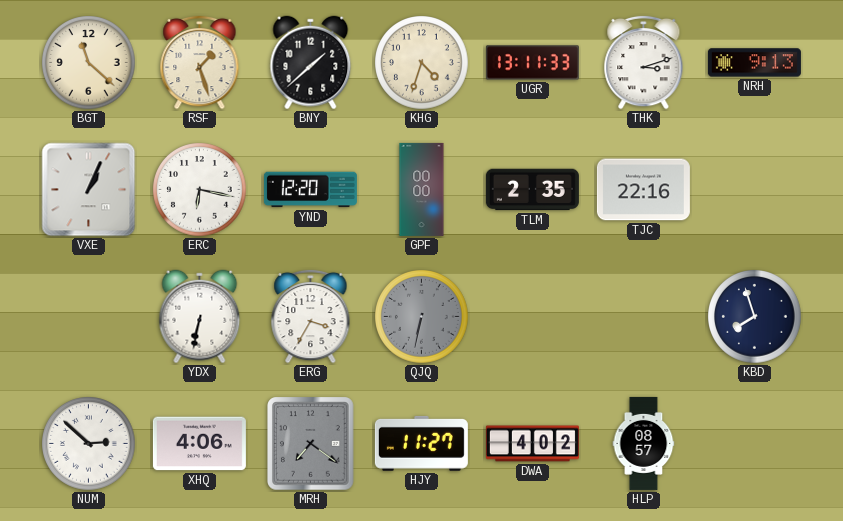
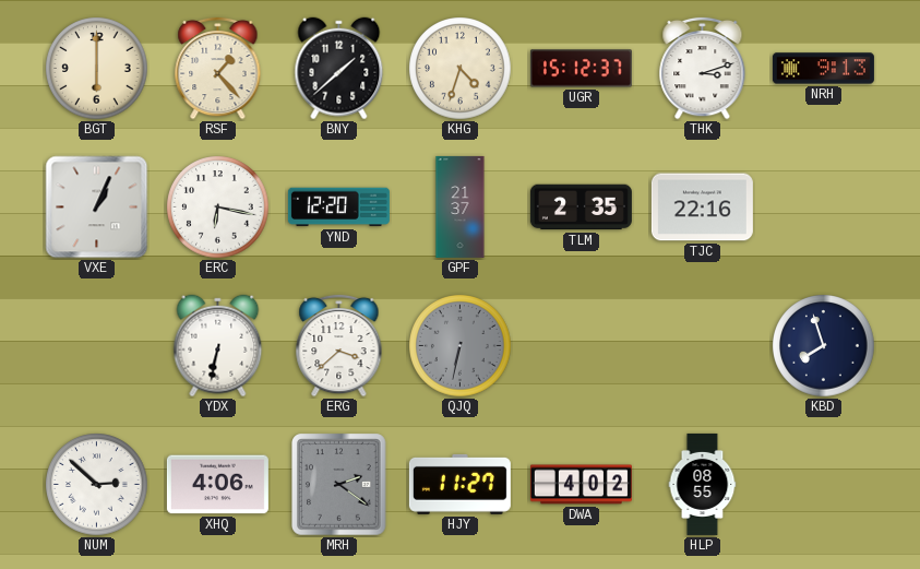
BGT: 11:22 -> 6:00
RSF: 1:27 -> 1:23
UGR: 13:11 -> 15:12
GPF: 00:00 -> 21:37
ERG: 3:35 -> 3:38
MRH: 7:21 -> 2:21
HLP: 08:57 -> 08:55
